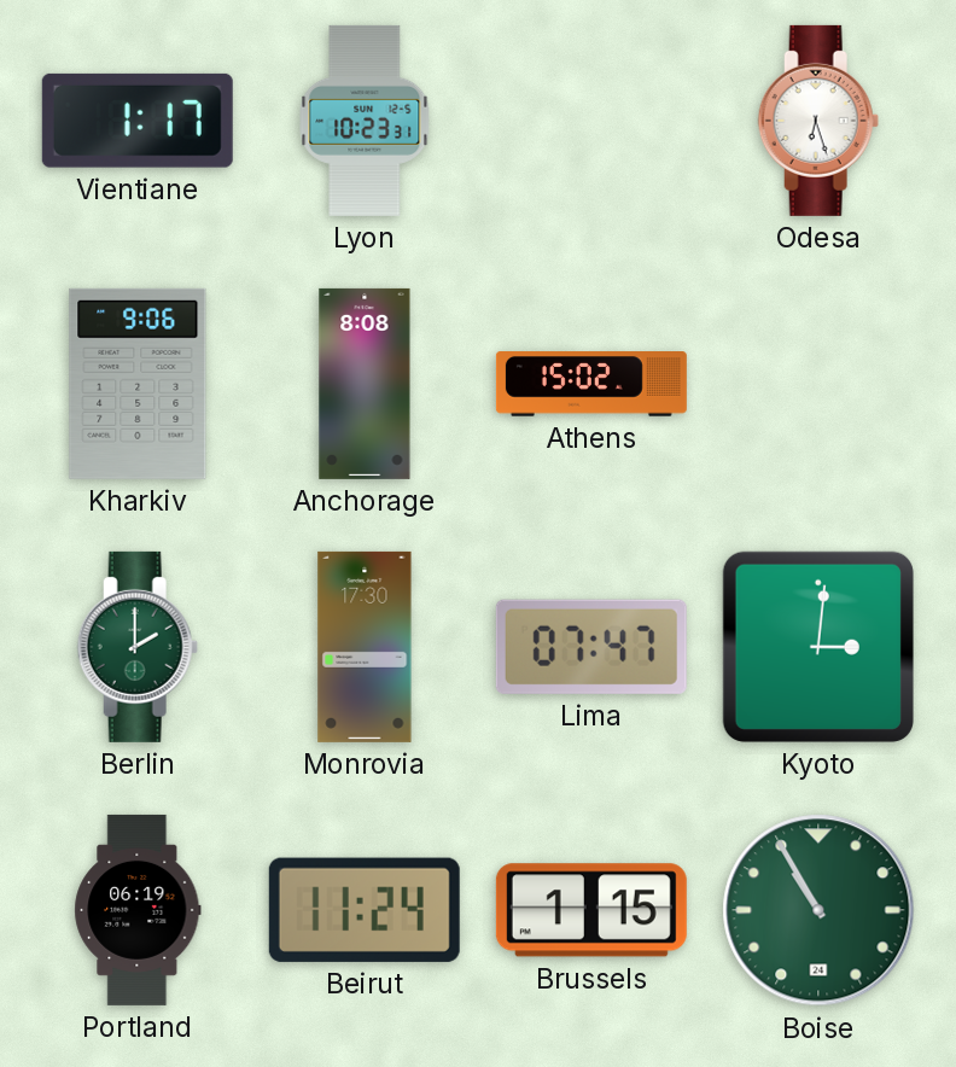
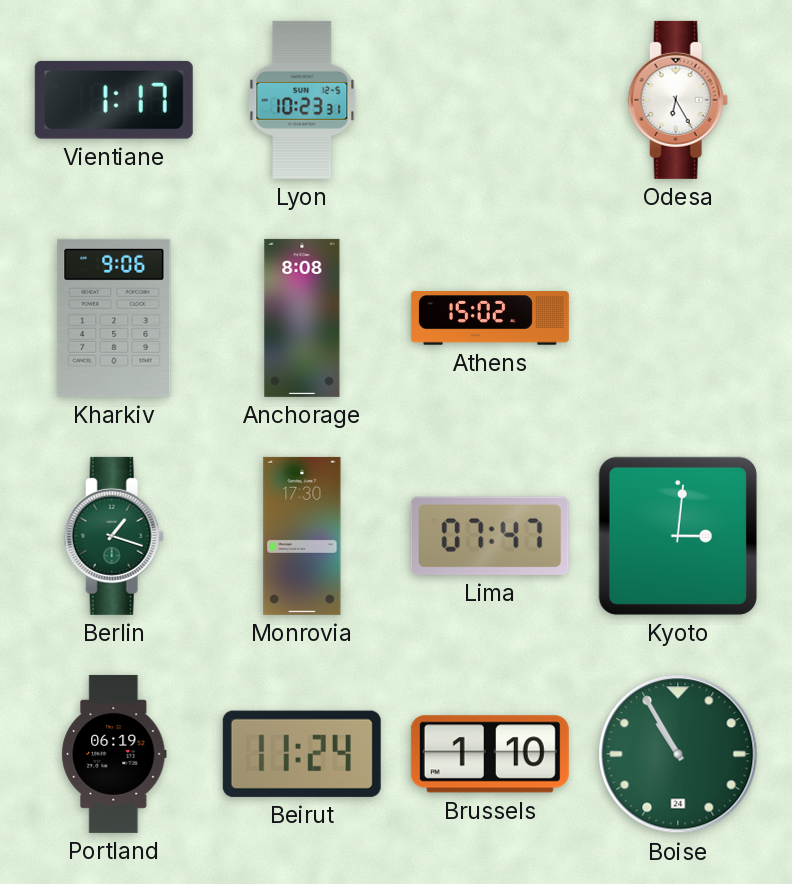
Odesa: 6:27 -> 6:25
Berlin: 2:00 -> 1:18
Brussels: 1:15 -> 1:10
